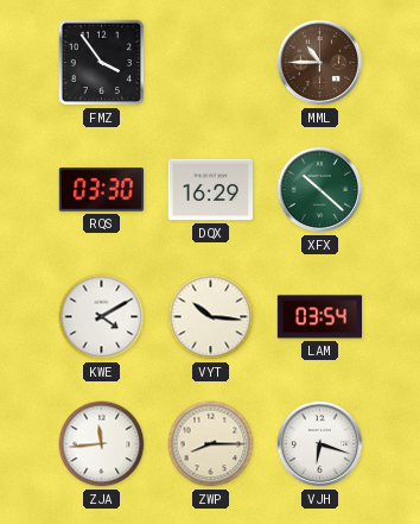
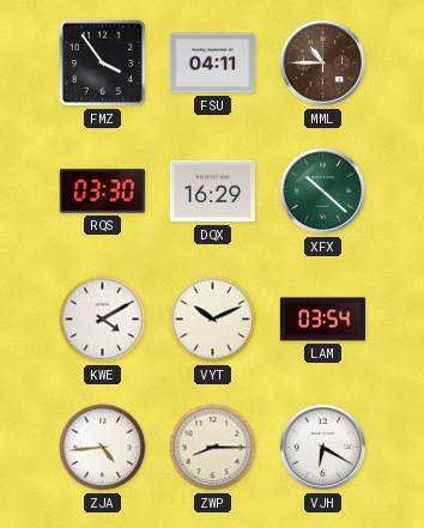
FSU: none -> 04:11
VYT: 10:16 -> 10:11
ZJA: 11:44 -> 4:44
VJH: 6:18 -> 6:20
